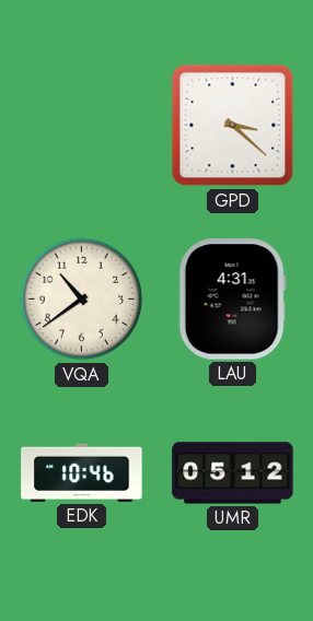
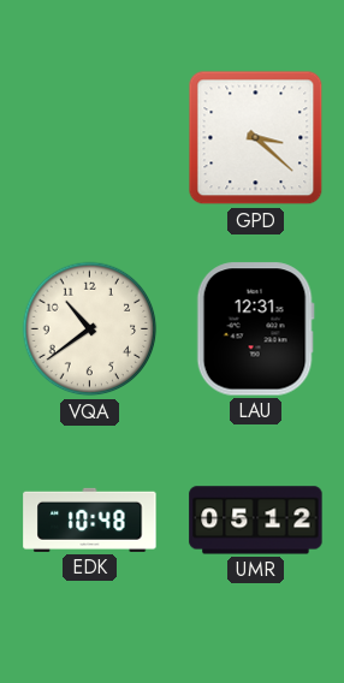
LAU: 4:31 -> 12:31
EDK: 10:46 -> 10:48
